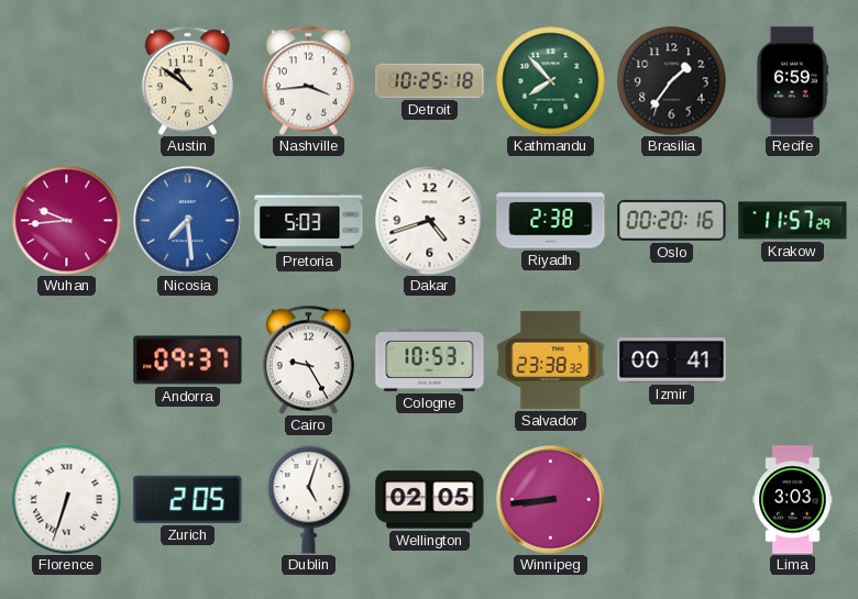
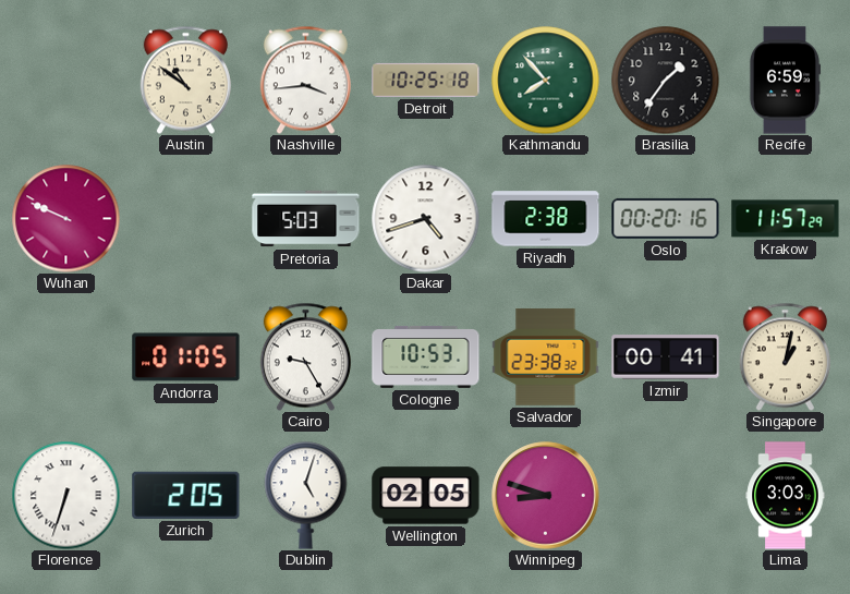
Wuhan: 9:44 -> 9:49
Nicosia: 7:29 -> none
Andorra: 09:37 -> 01:05
Singapore: none -> 1:02
Winnipeg: 8:44 -> 8:48
